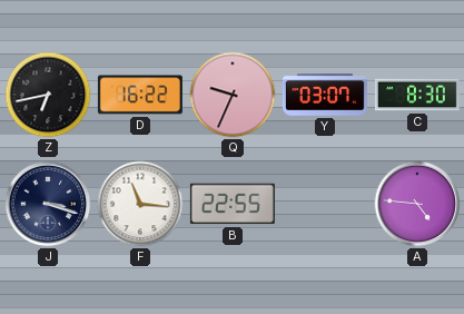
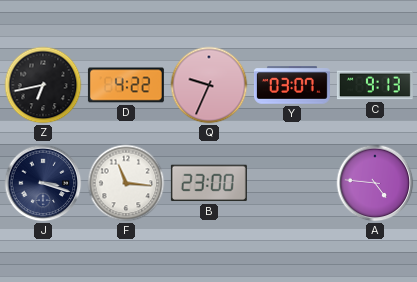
D: 16:22 -> 4:22
C: 8:30 -> 9:13
B: 22:55 -> 23:00
